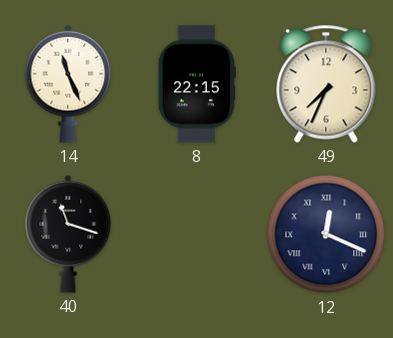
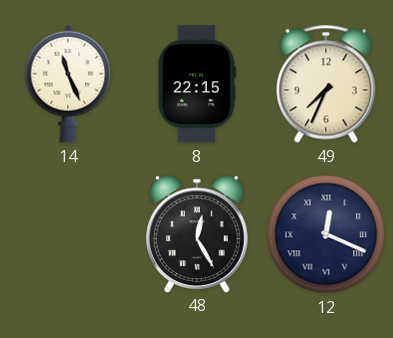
40: 11:18 -> none
48: none -> 12:25
